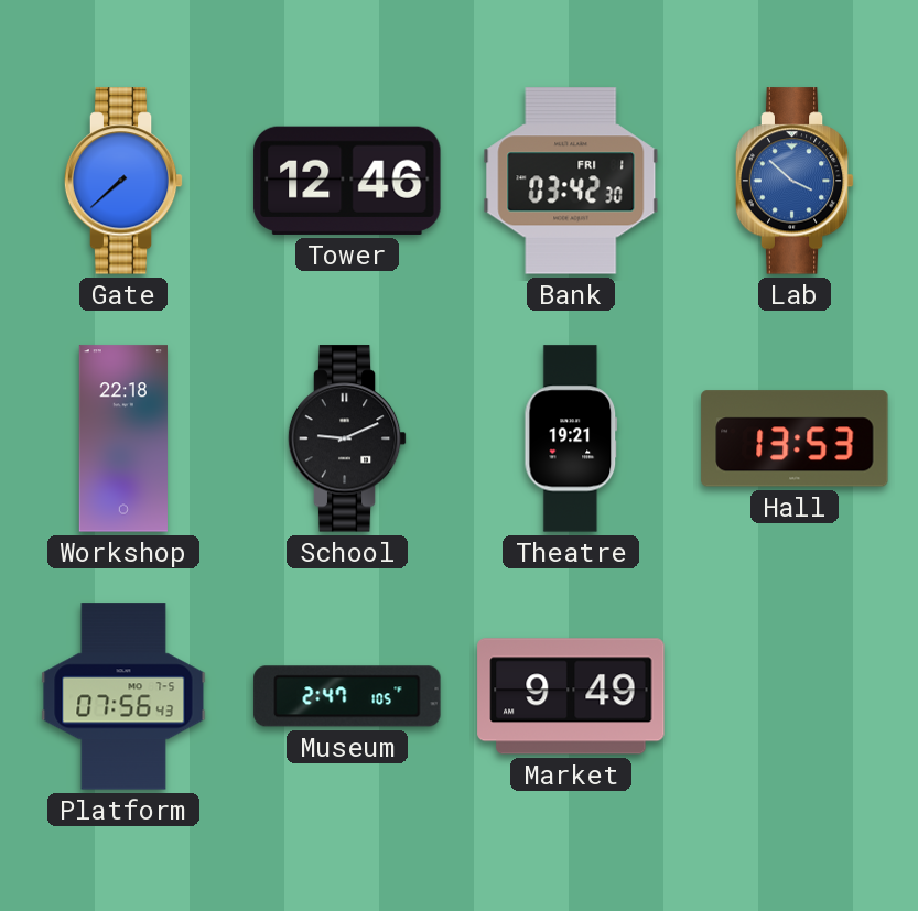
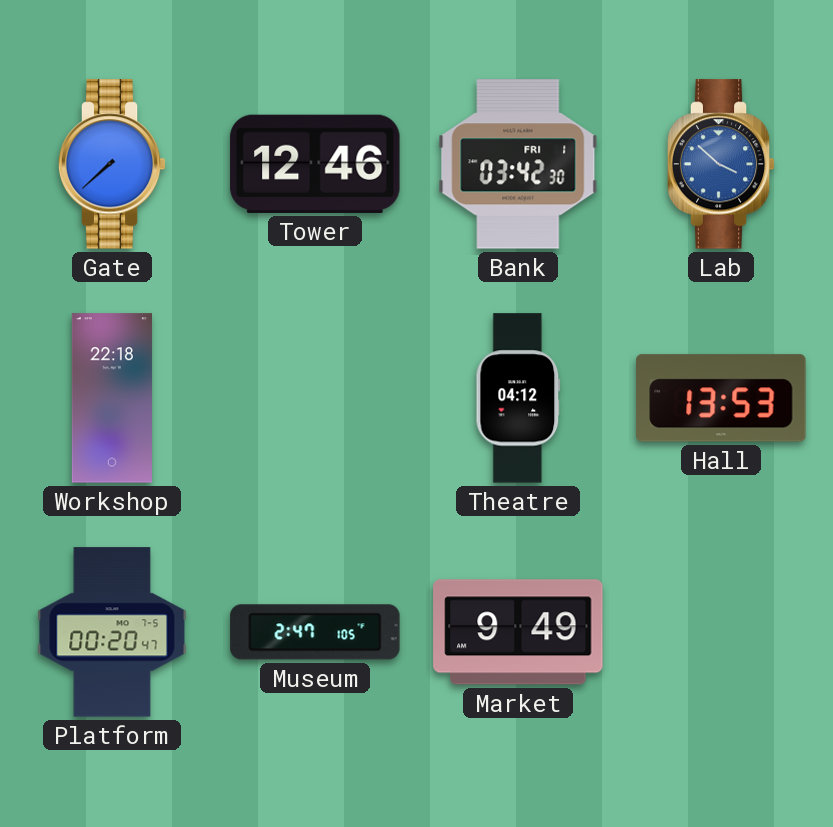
School: 9:11 -> none
Theatre: 19:21 -> 04:12
Platform: 07:56 -> 00:20
